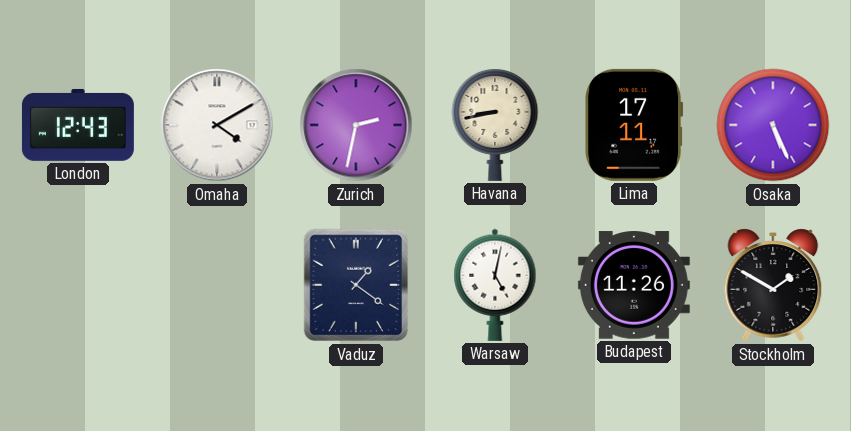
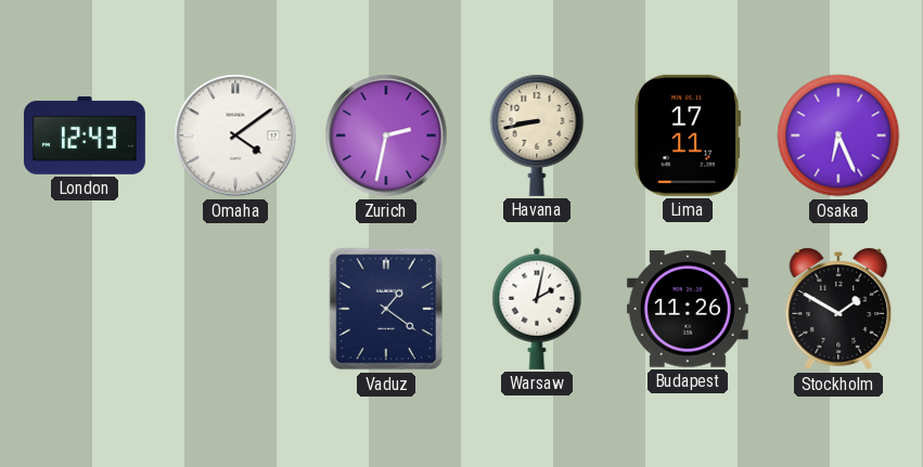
Omaha: 4:10 -> 4:09
Osaka: 5:26 -> 6:26
Warsaw: 5:02 -> 2:02
